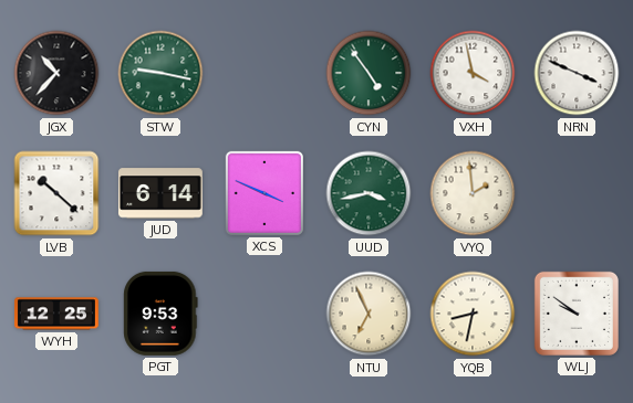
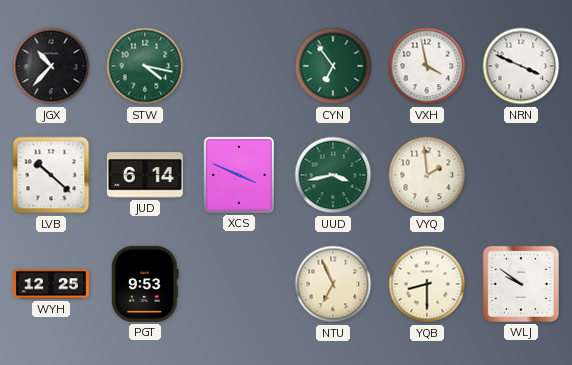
STW: 9:17 -> 4:17
CYN: 4:54 -> 6:54
YQB: 8:32 -> 8:30
